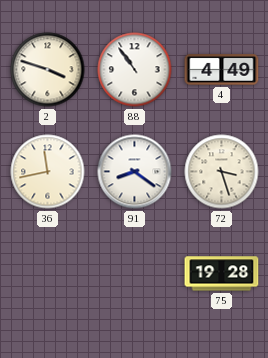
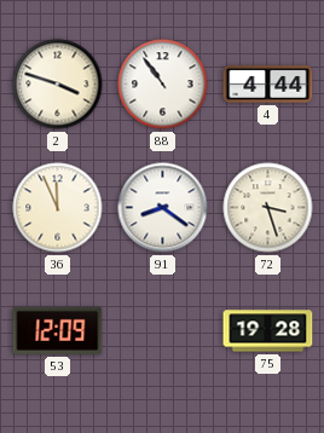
4: 4:49 -> 4:44
36: 11:43 -> 11:56
53: none -> 12:09
